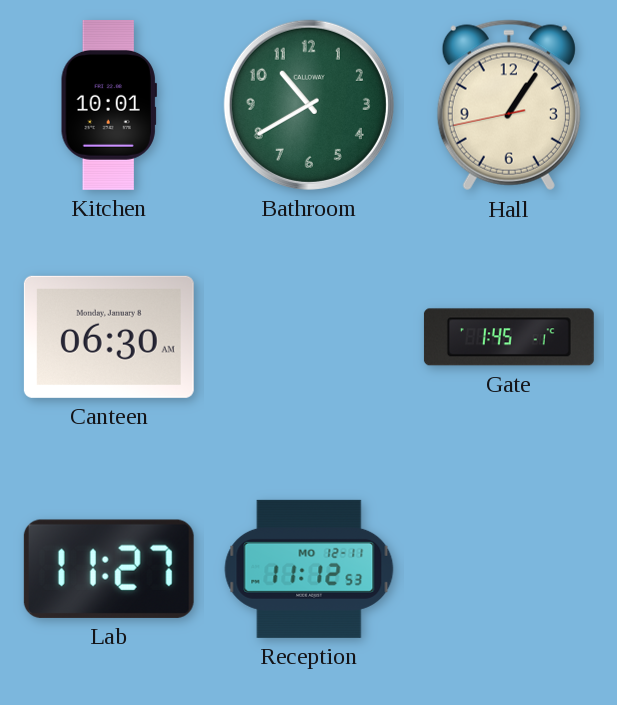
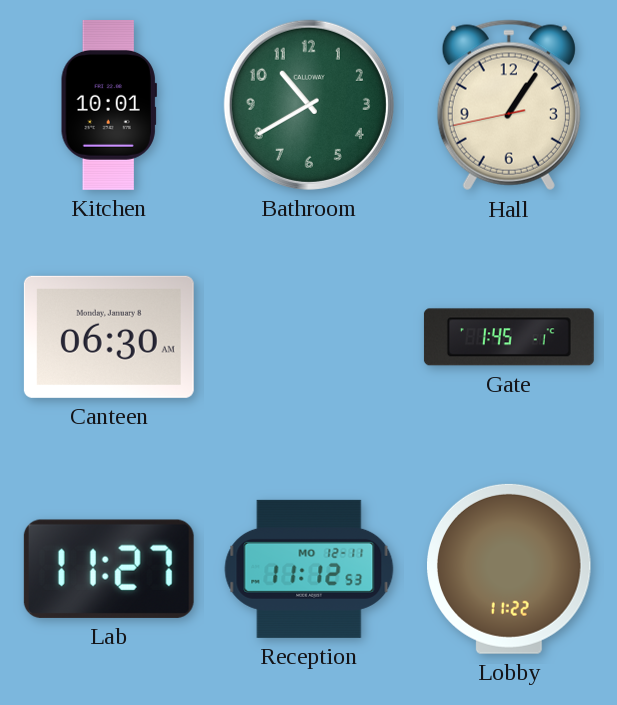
Lobby: none -> 11:22
